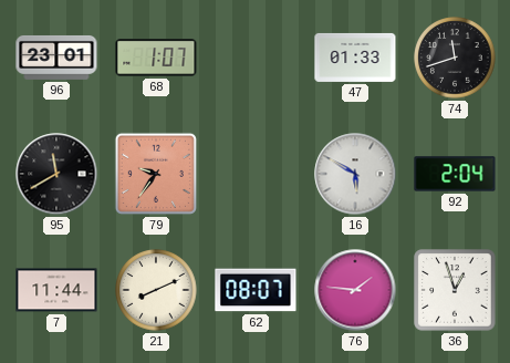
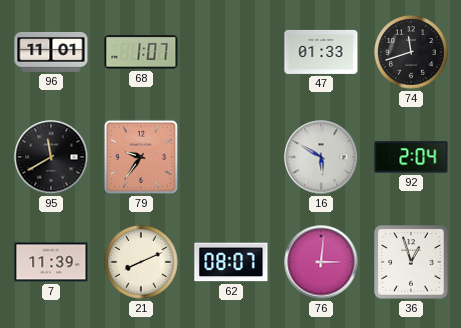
96: 23:01 -> 11:01
7: 11:44 -> 11:39
76: 1:46 -> 3:01
